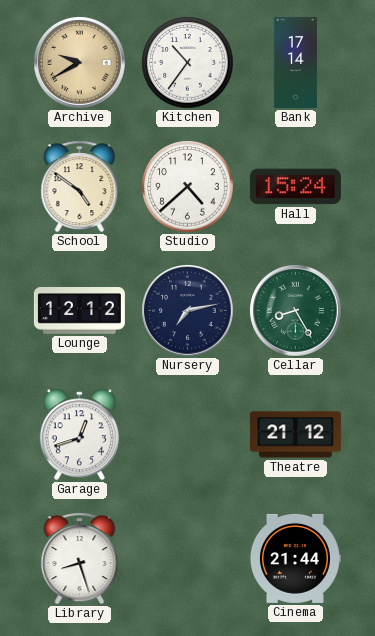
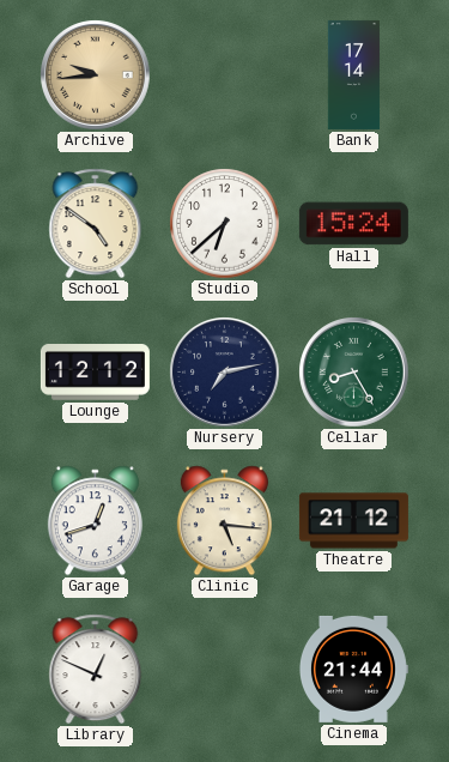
Archive: 9:40 -> 9:44
Kitchen: 10:36 -> none
Studio: 4:38 -> 6:38
Clinic: none -> 5:16
Library: 8:27 -> 12:49
